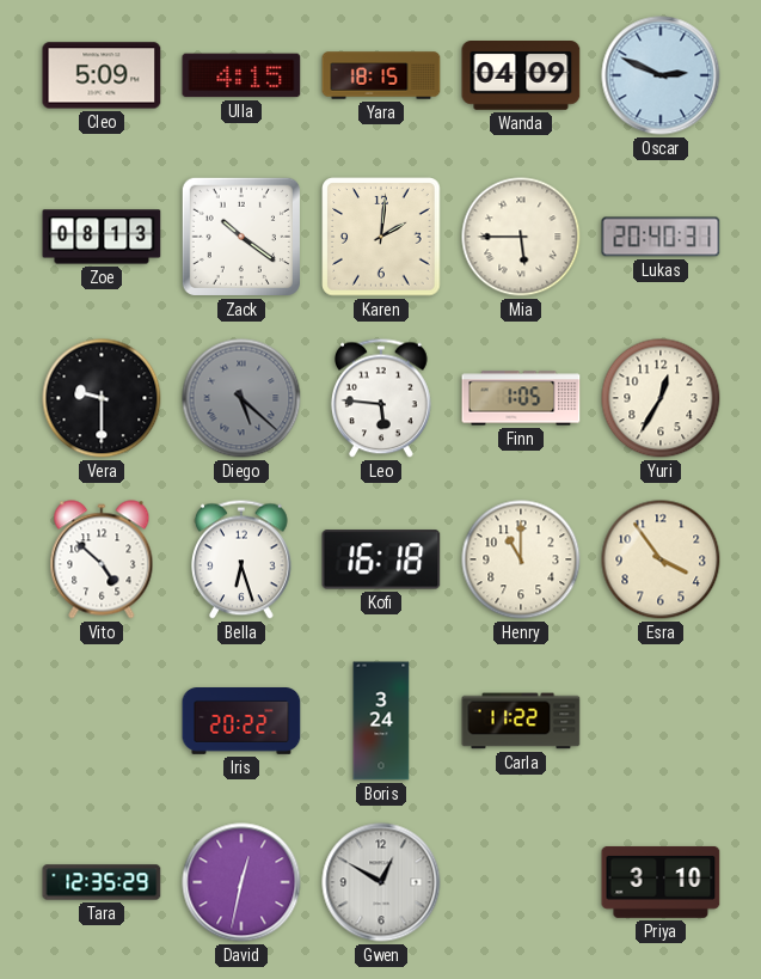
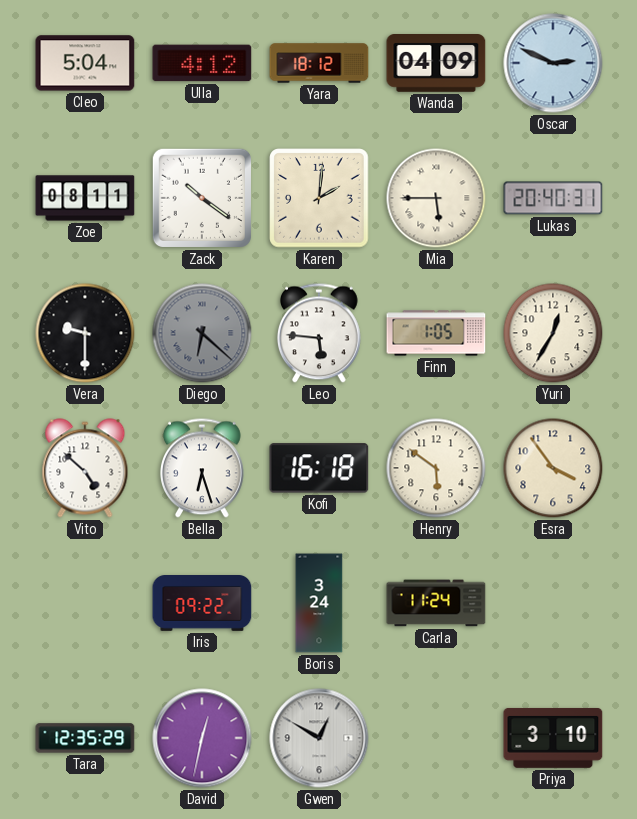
Cleo: 5:09 -> 5:04
Ulla: 4:15 -> 4:12
Yara: 18:15 -> 18:12
Zoe: 08:13 -> 08:11
Diego: 5:22 -> 6:22
Henry: 11:00 -> 5:51
Iris: 20:22 -> 09:22
Carla: 11:22 -> 11:24
